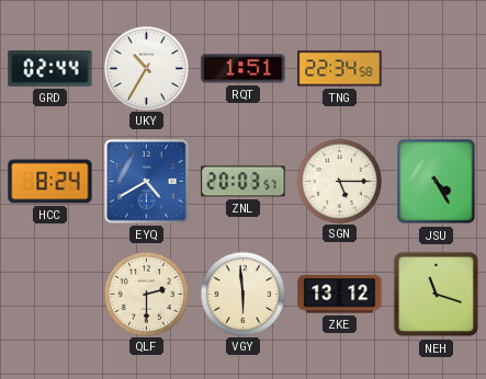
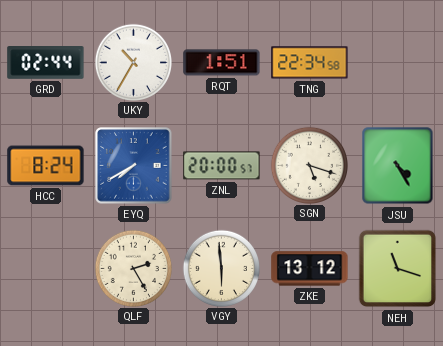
EYQ: 4:40 -> 7:40
ZNL: 20:03 -> 20:00
SGN: 5:15 -> 5:18
QLF: 2:30 -> 2:25
